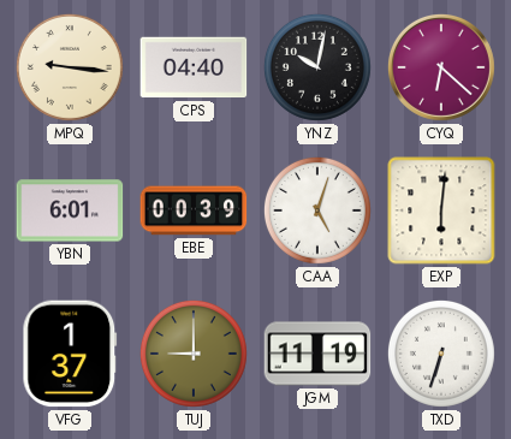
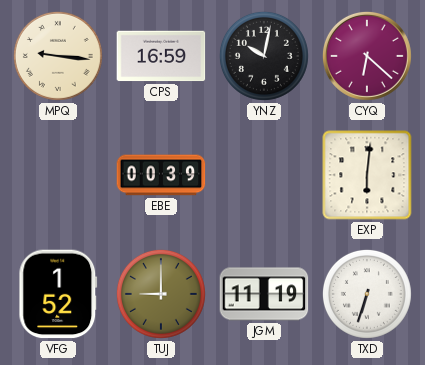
CPS: 04:40 -> 16:59
YBN: 6:01 -> none
CAA: 5:03 -> none
VFG: 1:37 -> 1:52
